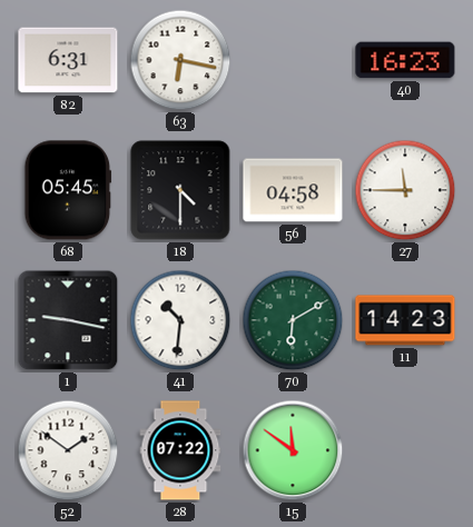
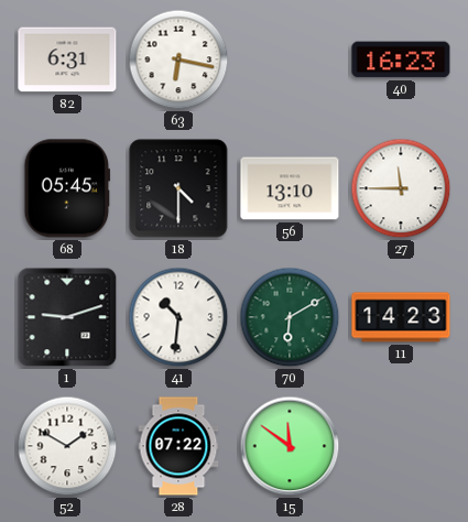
56: 04:58 -> 13:10
1: 9:17 -> 9:12
52: 1:51 -> 1:50
